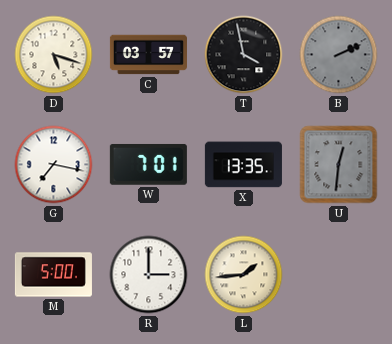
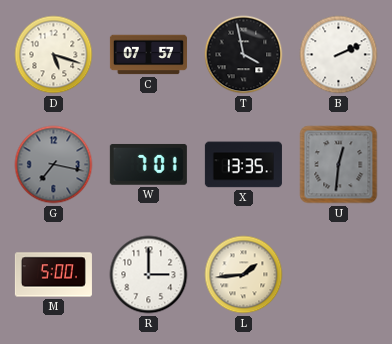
C: 03:57 -> 07:57
B dial: grey -> white
G dial: white -> grey
